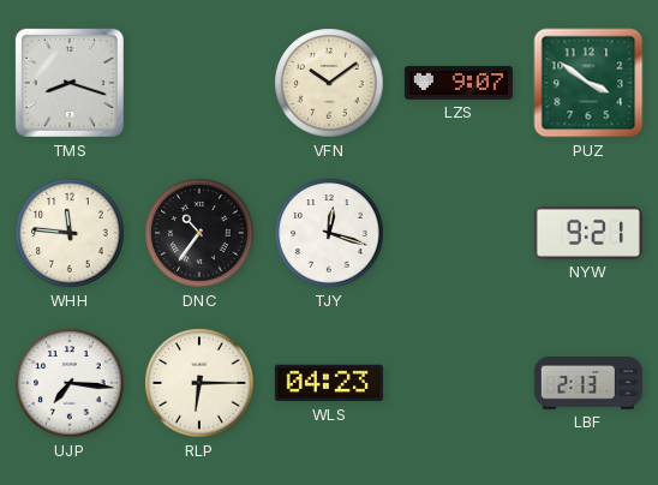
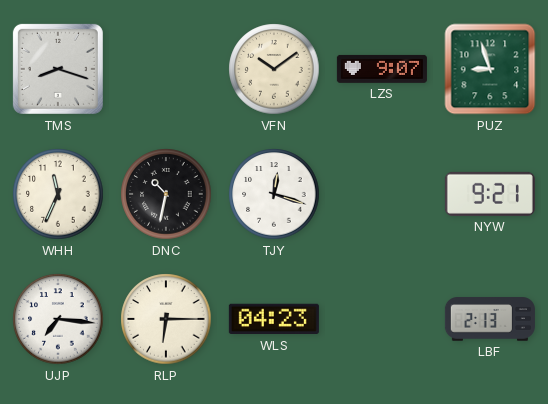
PUZ: 3:51 -> 8:57
WHH: 11:46 -> 11:34
DNC: 10:36 -> 10:32
